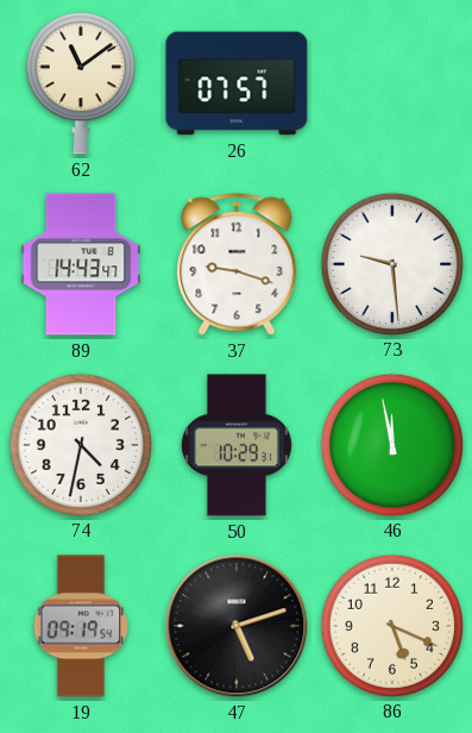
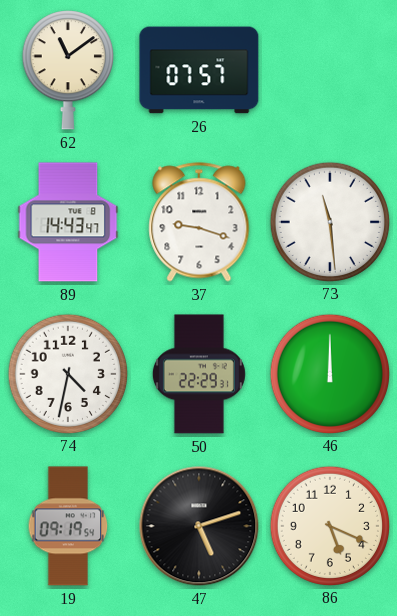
73: 9:29 -> 11:29
50: 10:29 -> 22:29
46: 11:58 -> 12:00
